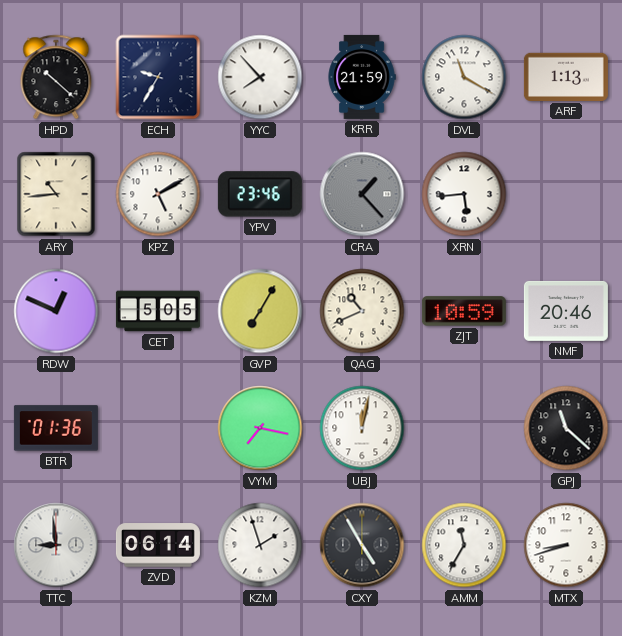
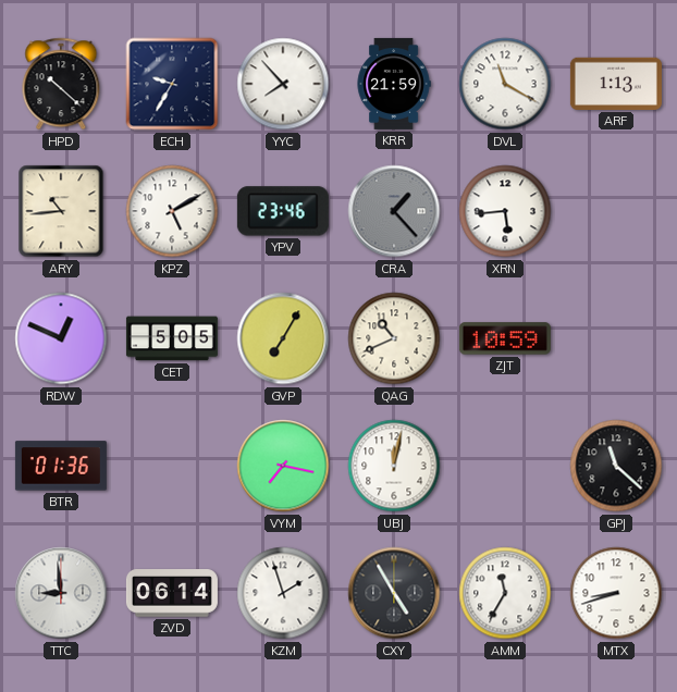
NMF: 20:46 -> none
